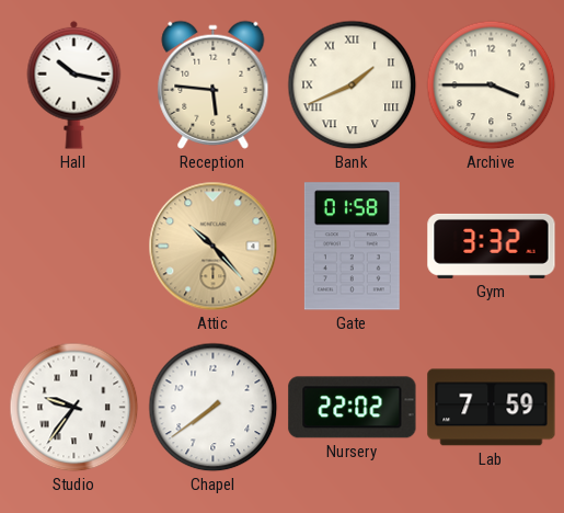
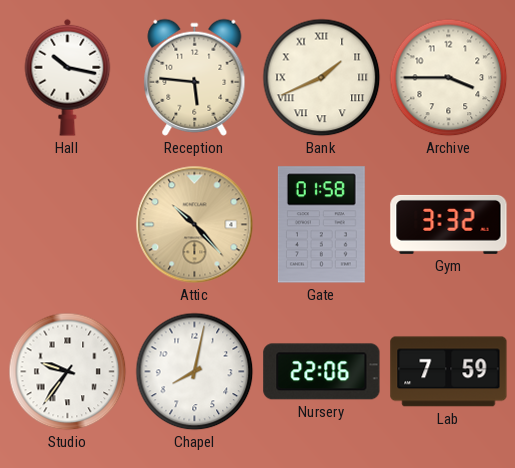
Chapel: 7:39 -> 8:02
Nursery: 22:02 -> 22:06
